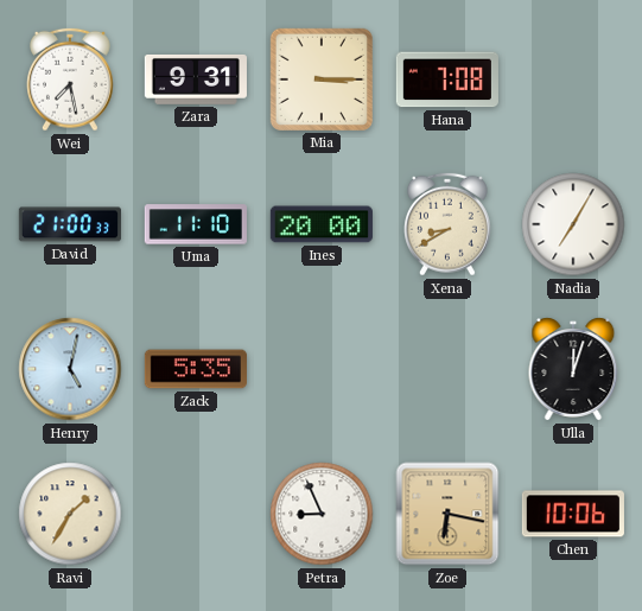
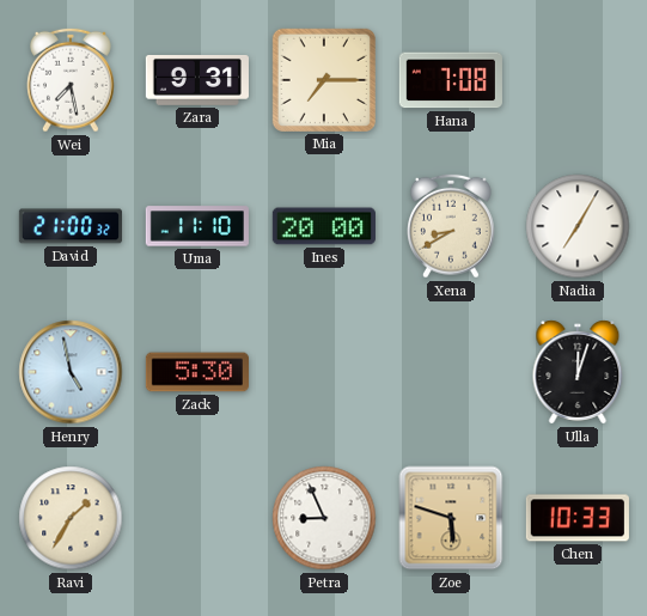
Mia: 3:15 -> 7:15
David: 21:00:33 -> 21:00:32
Henry: 5:02 -> 4:58
Zack: 5:35 -> 5:30
Zoe: 6:17 -> 5:48
Chen: 10:06 -> 10:33
